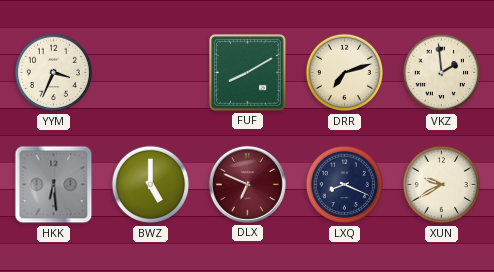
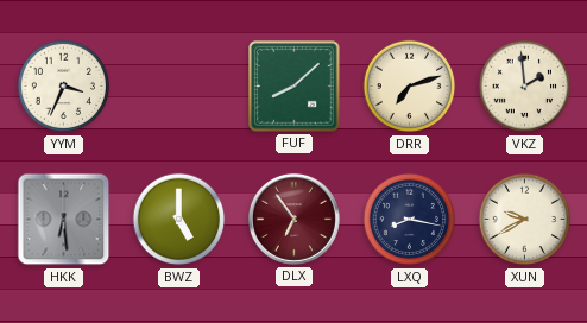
FUF: 8:10 -> 8:08
DLX: 6:49 -> 6:54
LXQ: 8:19 -> 8:17
